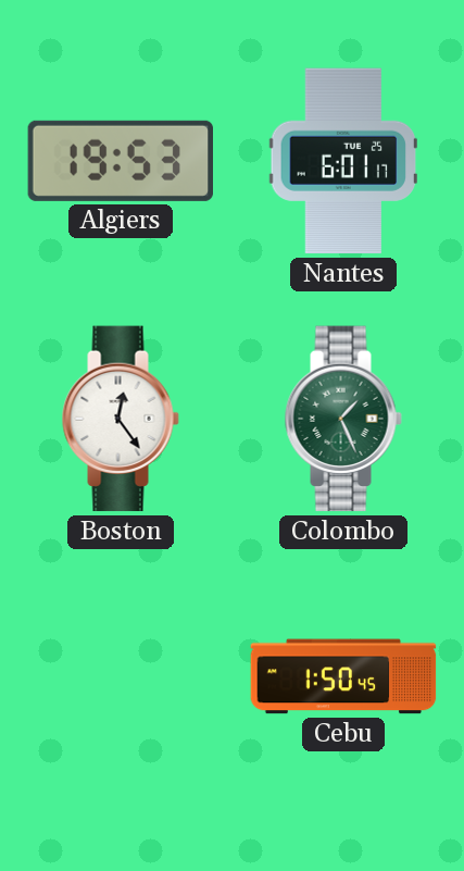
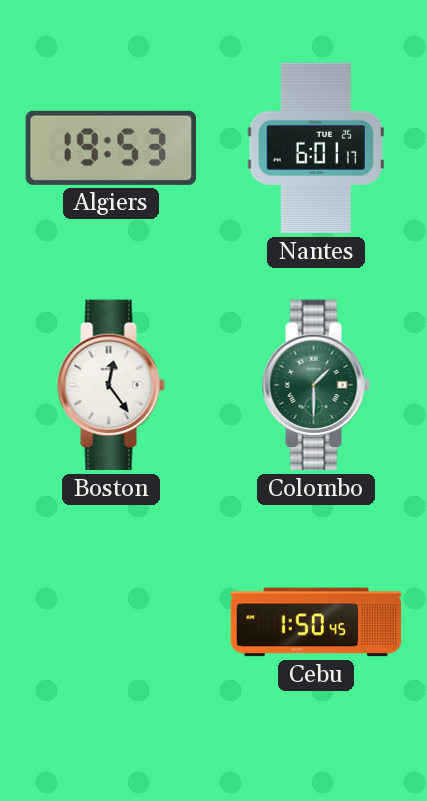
Colombo: 1:26 -> 1:30
